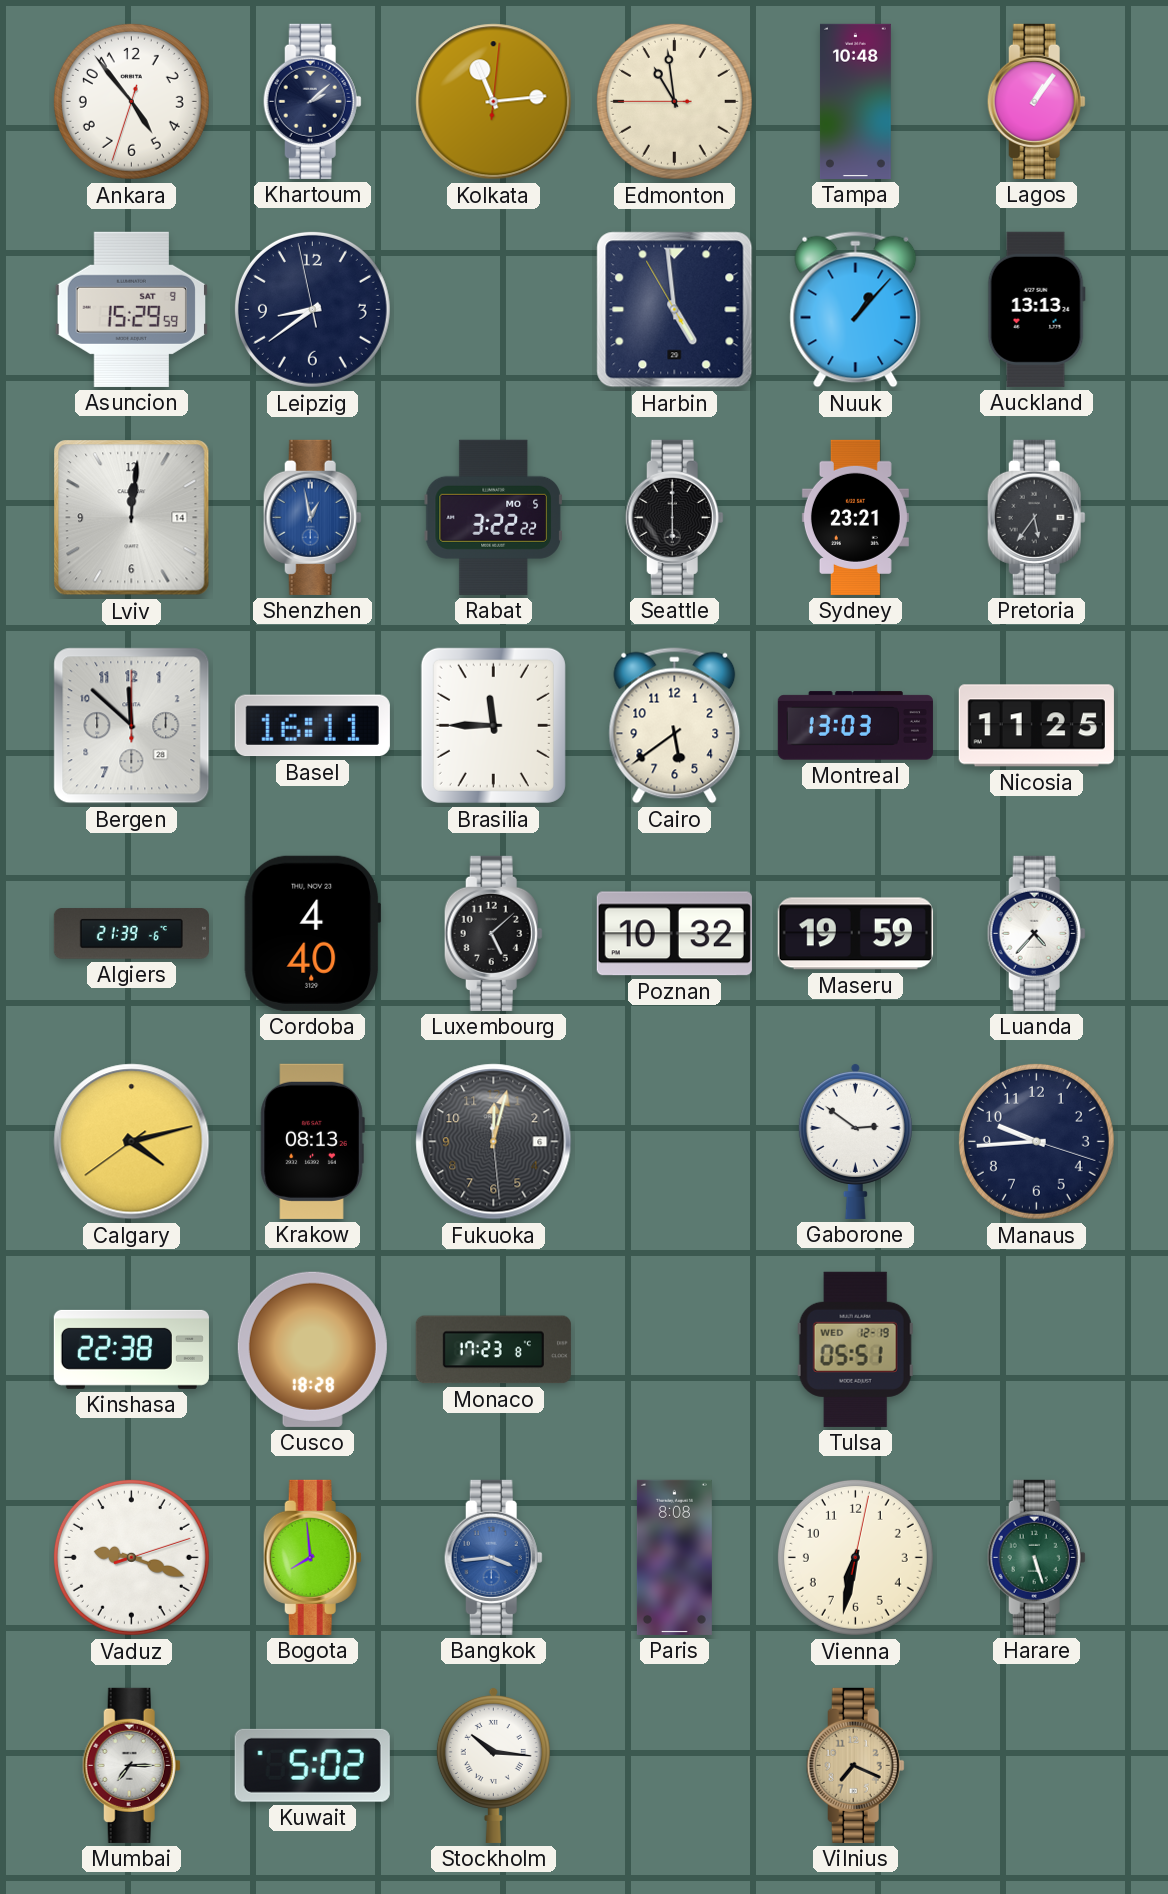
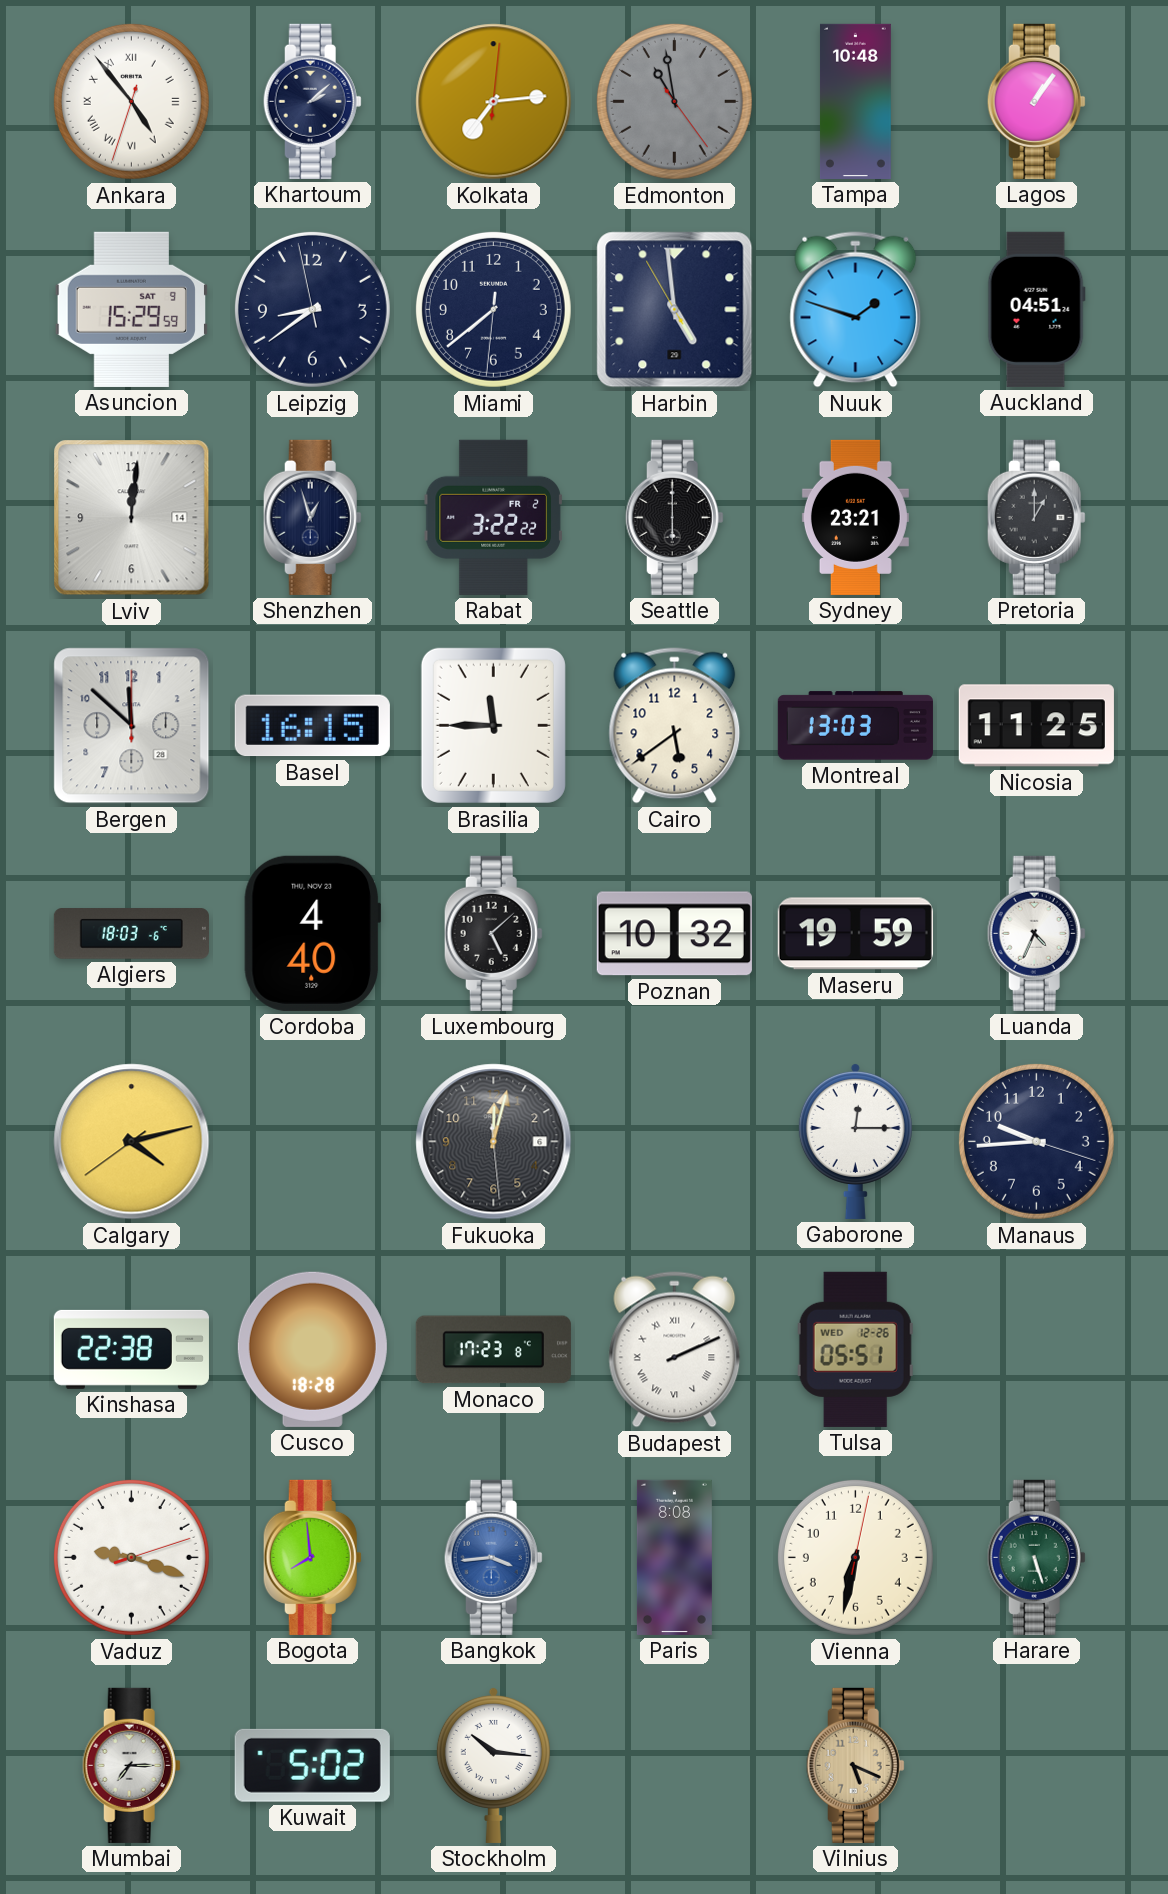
Ankara numerals: Arabic -> Roman
Kolkata: 11:14 -> 7:14
Edmonton: 10:58:45 -> 10:58:24
Edmonton dial: cream -> grey
Miami: none -> 7:38
Nuuk: 1:07 -> 1:48
Auckland: 13:13 -> 04:51
Shenzhen: 12:58 -> 12:57
Shenzhen dial: blue -> navy
Rabat date: MO 5 -> FR 2
Pretoria: 5:36 -> 1:00
Basel: 16:11 -> 16:15
Algiers: 21:39 -> 18:03
Luanda: 4:37 -> 4:34
Krakow: 08:13 -> none
Gaborone: 2:51 -> 12:15
Budapest: none -> 2:11
Tulsa date: WED 12-19 -> WED 12-26
Vilnius: 7:19 -> 5:19
